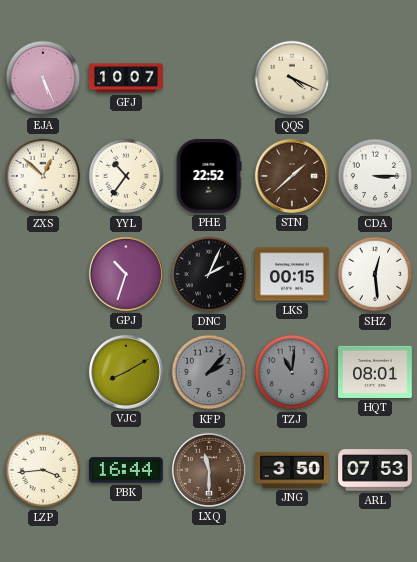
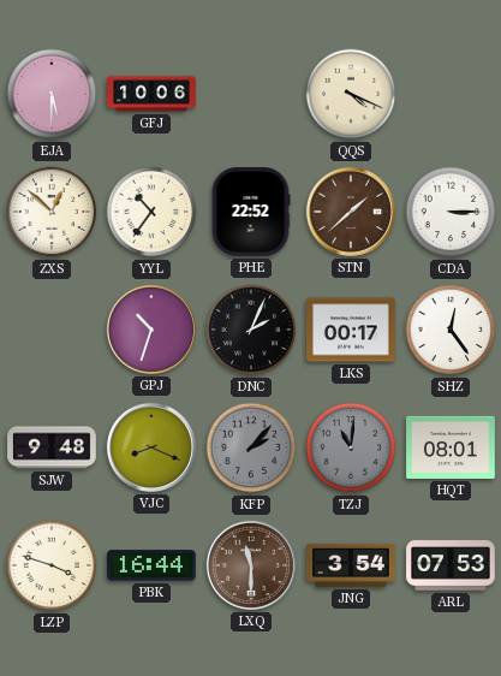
EJA: 5:26 -> 5:30
GFJ: 10:07 -> 10:06
LKS: 00:15 -> 00:17
SHZ: 12:29 -> 12:24
SJW: none -> 9:48
VJC: 8:10 -> 8:19
LZP: 3:44 -> 3:48
JNG: 3:50 -> 3:54
